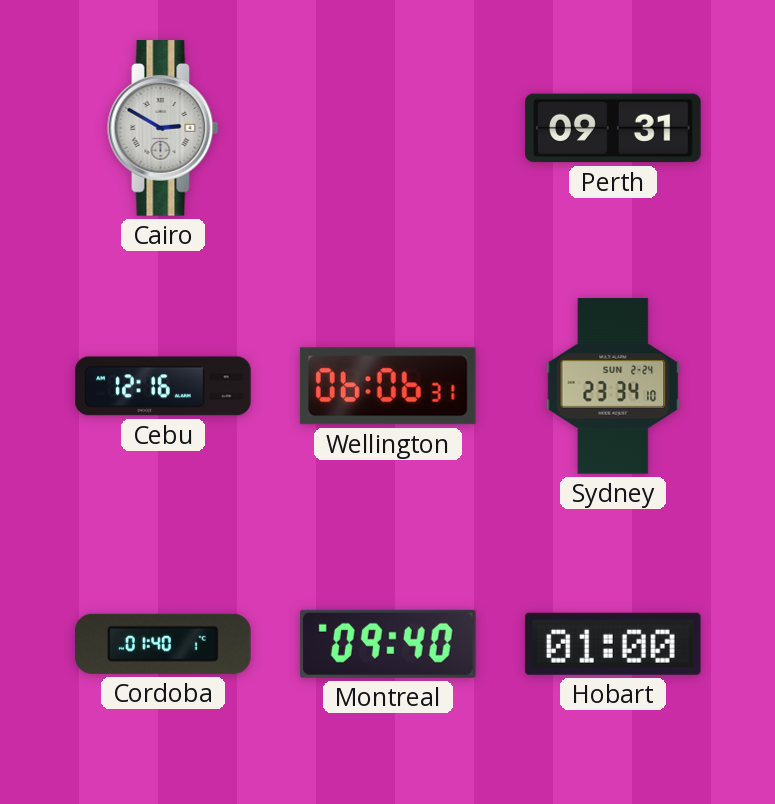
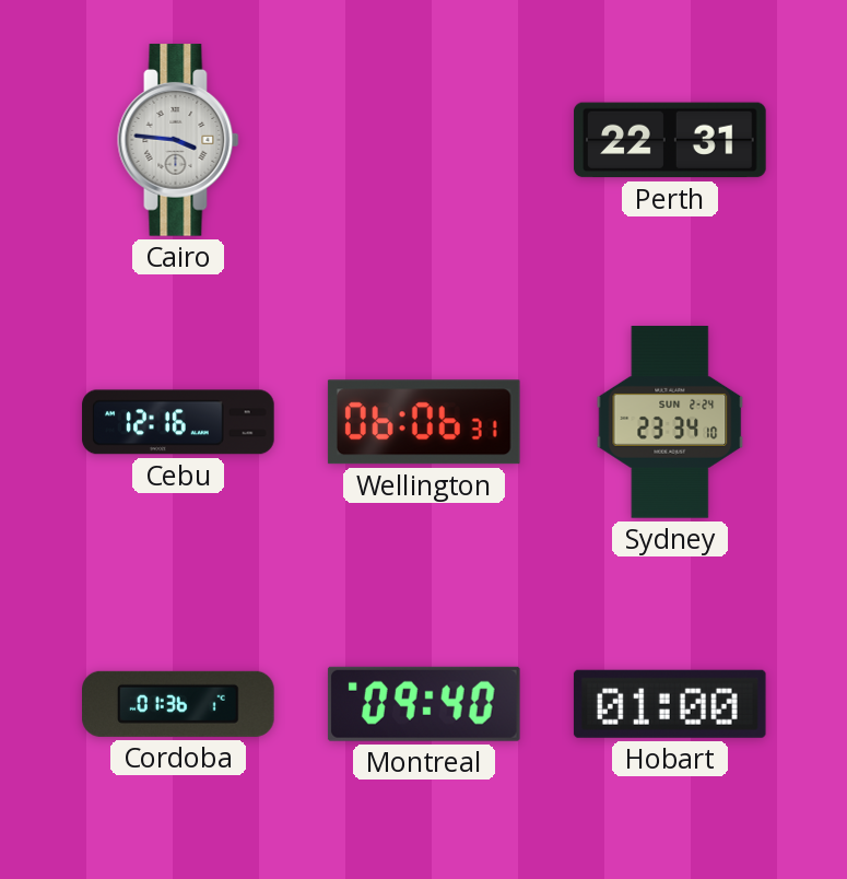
Cairo: 2:50 -> 3:46
Perth: 09:31 -> 22:31
Cordoba: 01:40 -> 01:36
